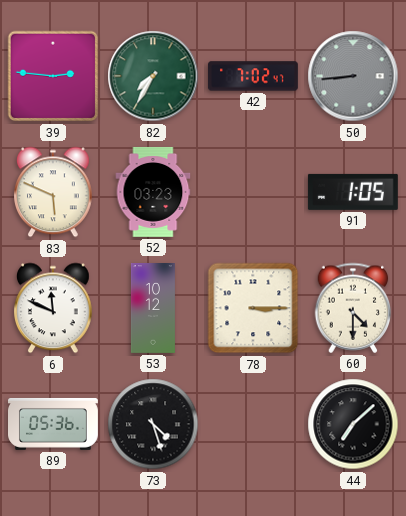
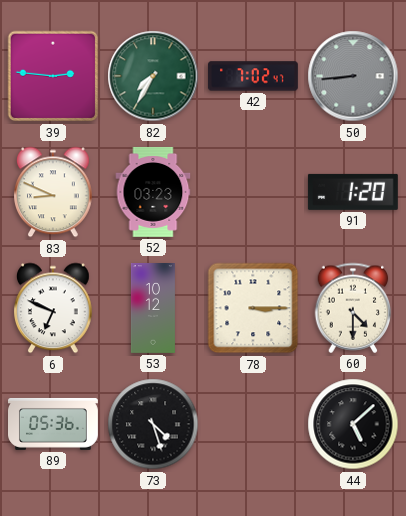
83: 5:49 -> 8:49
91: 1:05 -> 1:20
6: 11:49 -> 6:49
44: 7:08 -> 5:08
